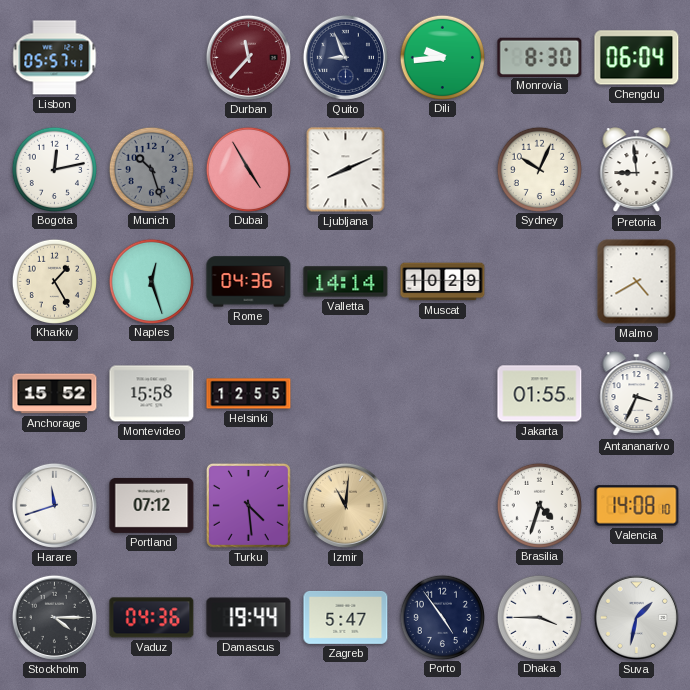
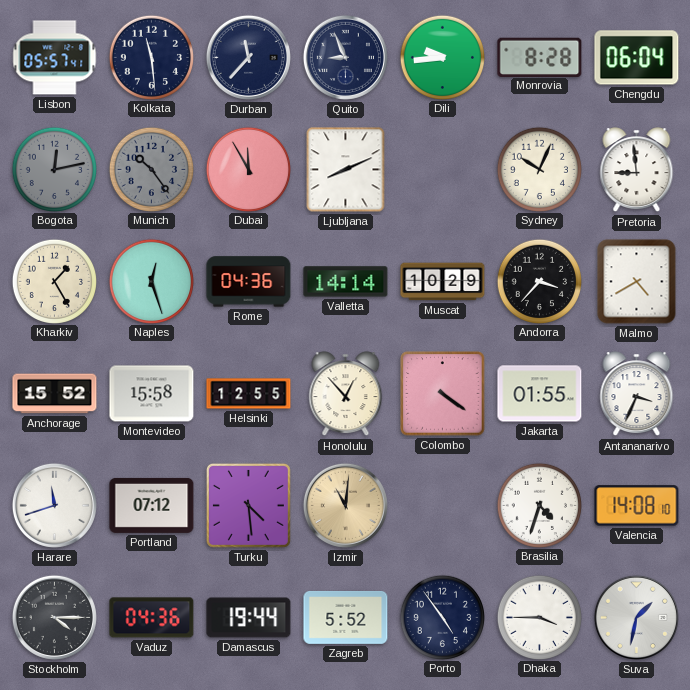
Kolkata: none -> 11:29
Durban dial: burgundy -> navy
Monrovia: 8:30 -> 8:28
Bogota dial: white -> grey
Munich: 10:27 -> 10:24
Dubai: 4:55 -> 11:55
Andorra: none -> 3:37
Honolulu: none -> 12:53
Colombo: none -> 4:21
Zagreb: 5:47 -> 5:52
